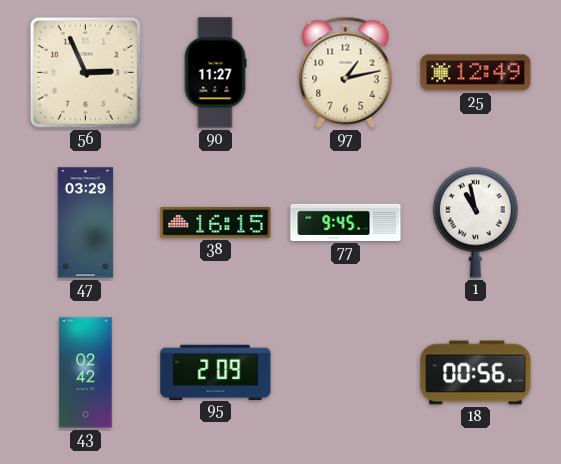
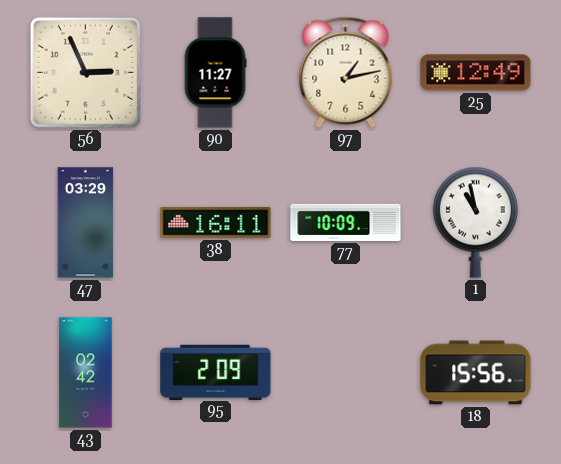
38: 16:15 -> 16:11
77: 9:45 -> 10:09
18: 00:56 -> 15:56
